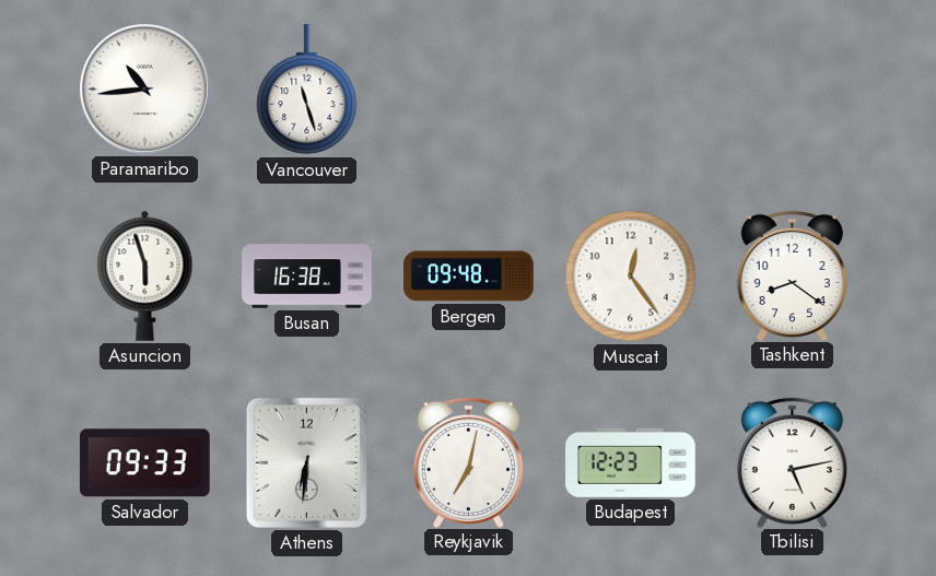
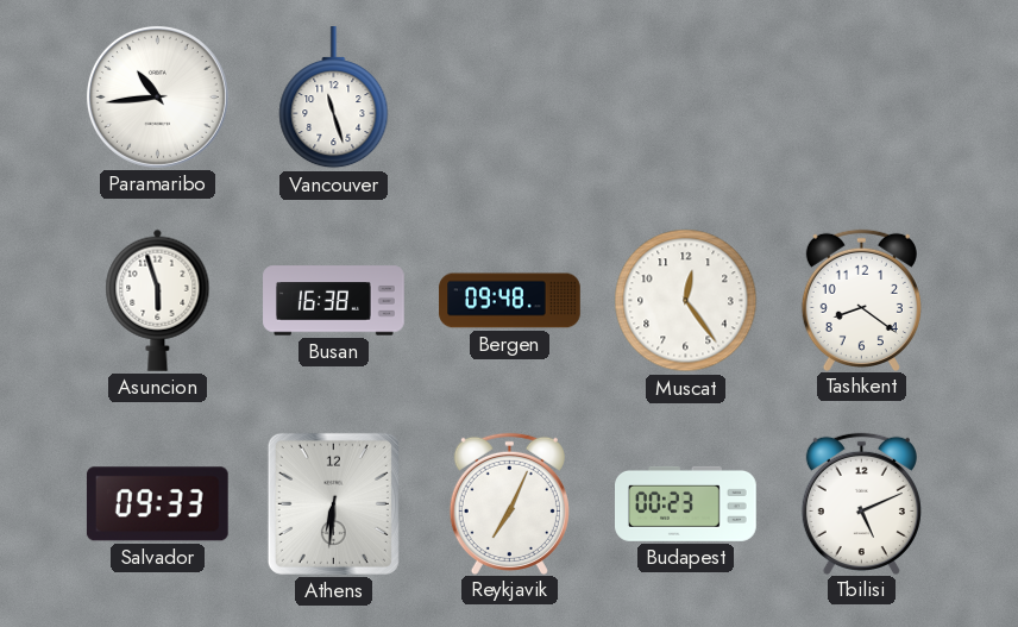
Reykjavik: 7:02 -> 7:04
Budapest: 12:23 -> 00:23
Tbilisi: 5:13 -> 5:11
